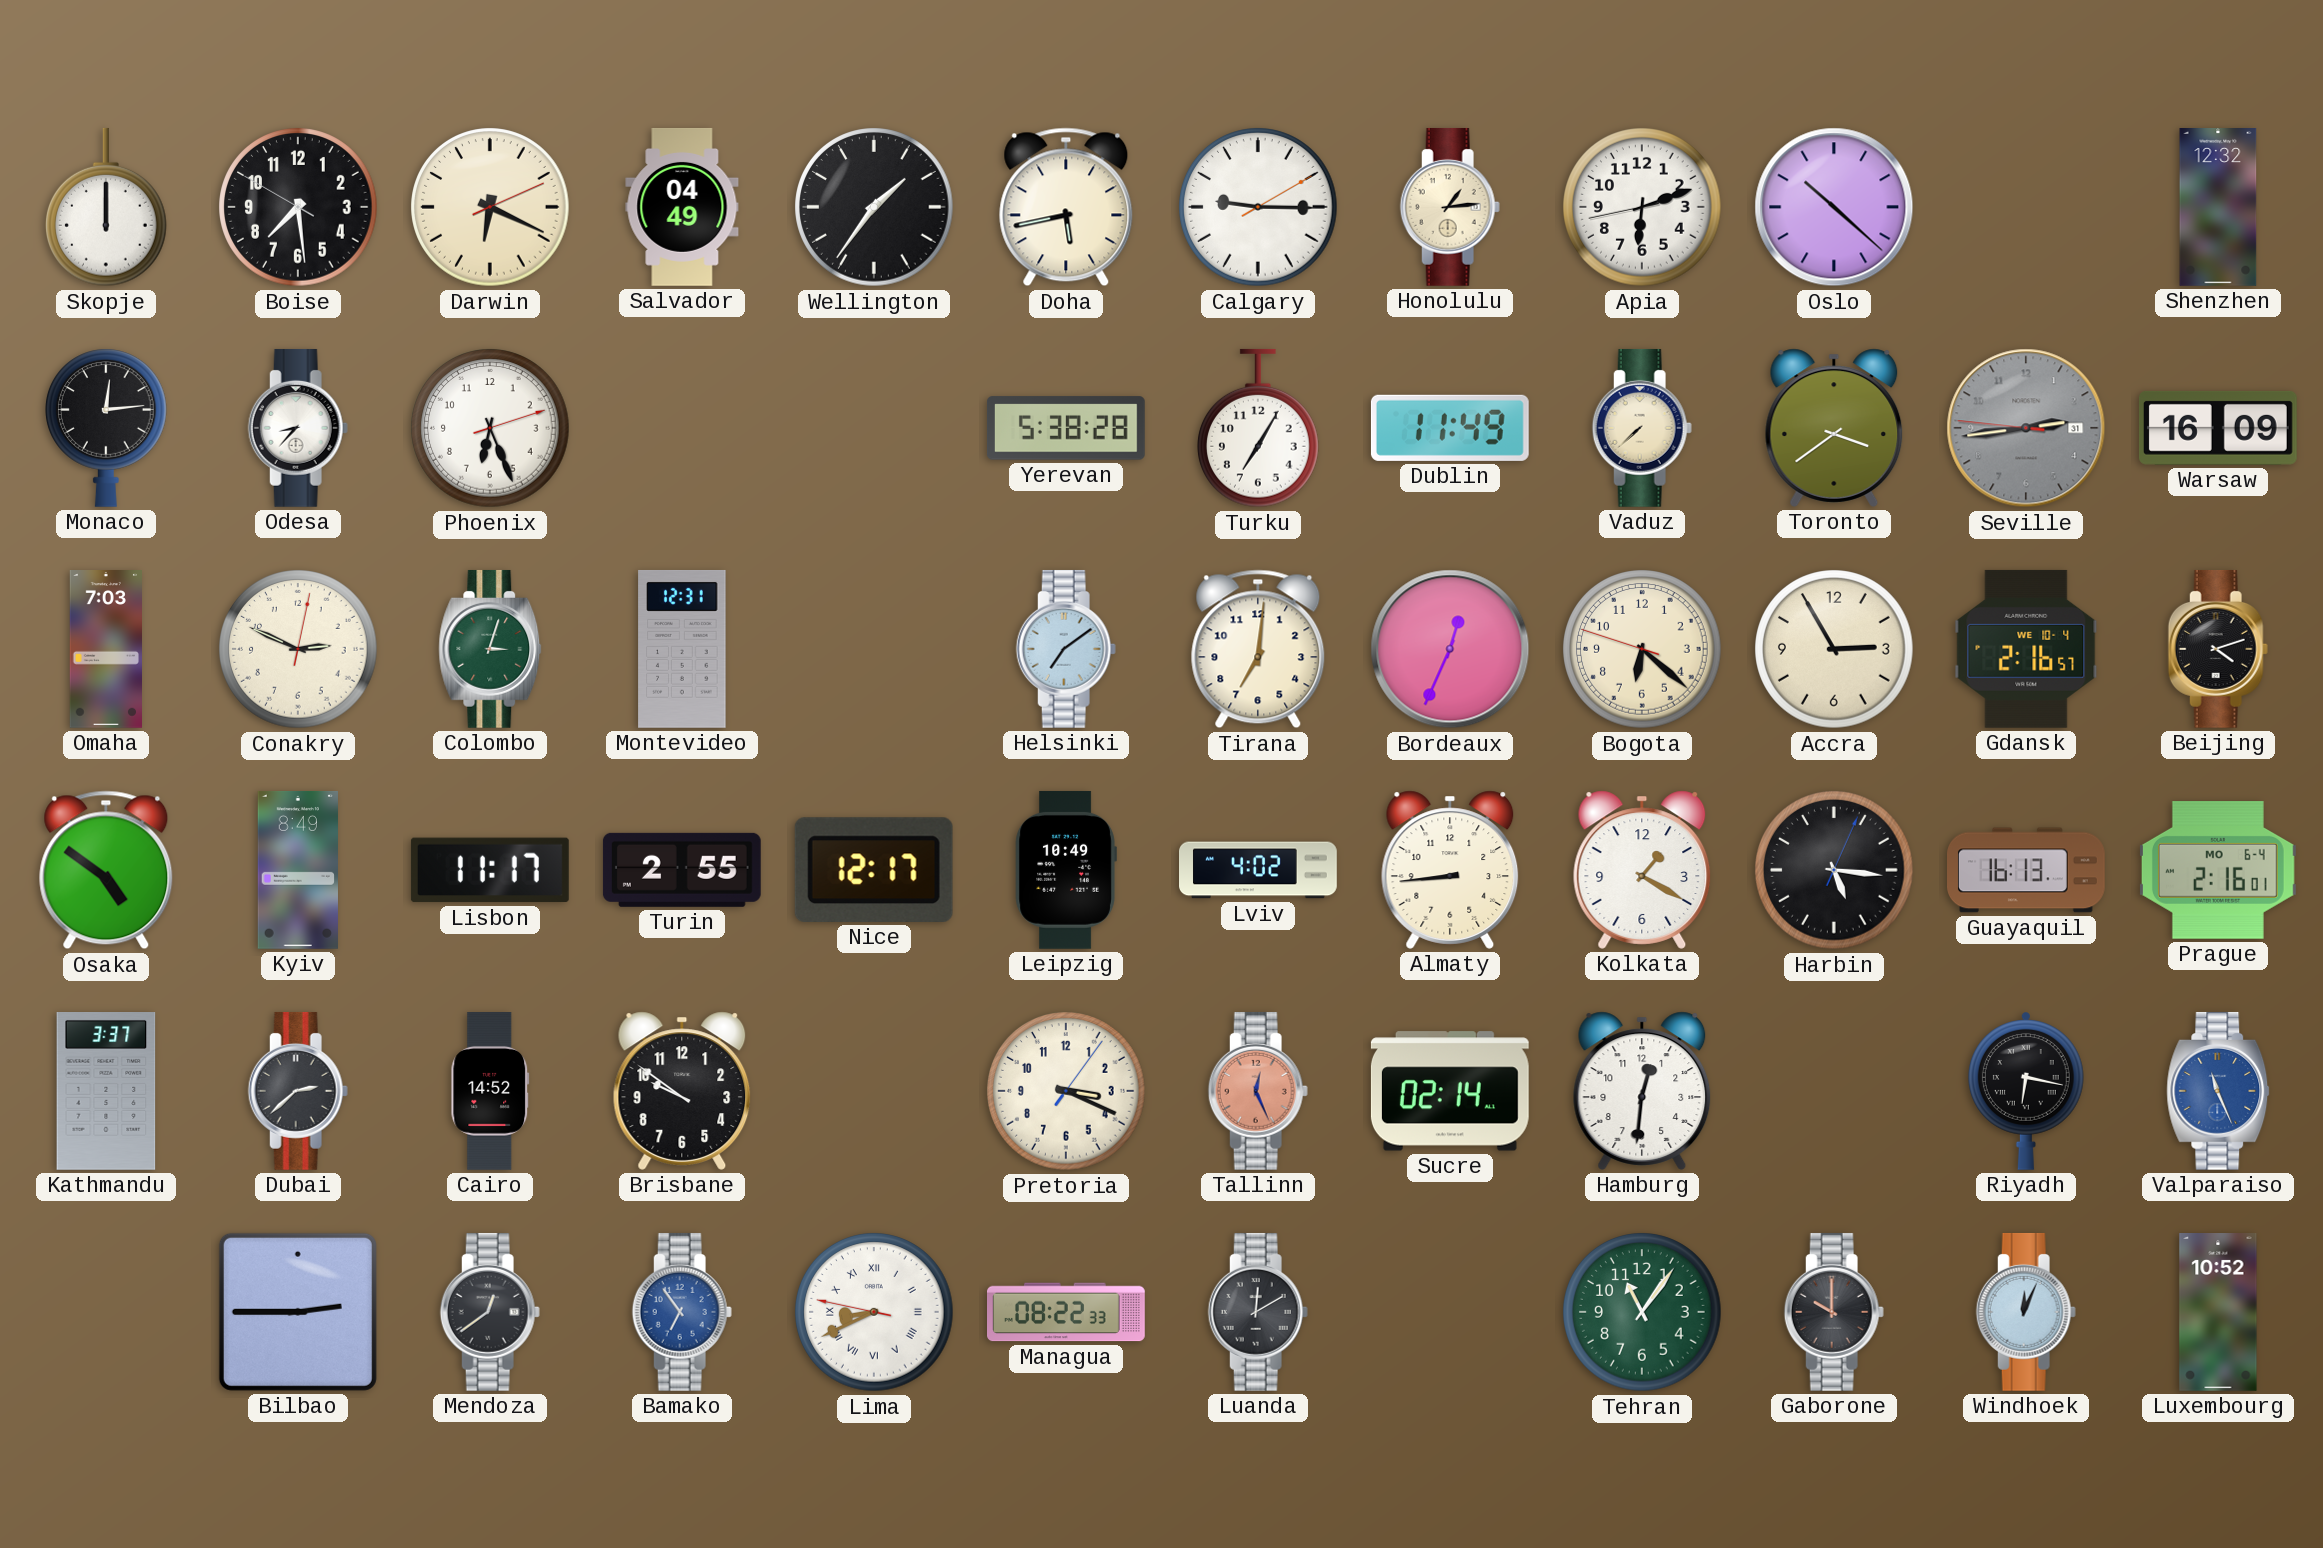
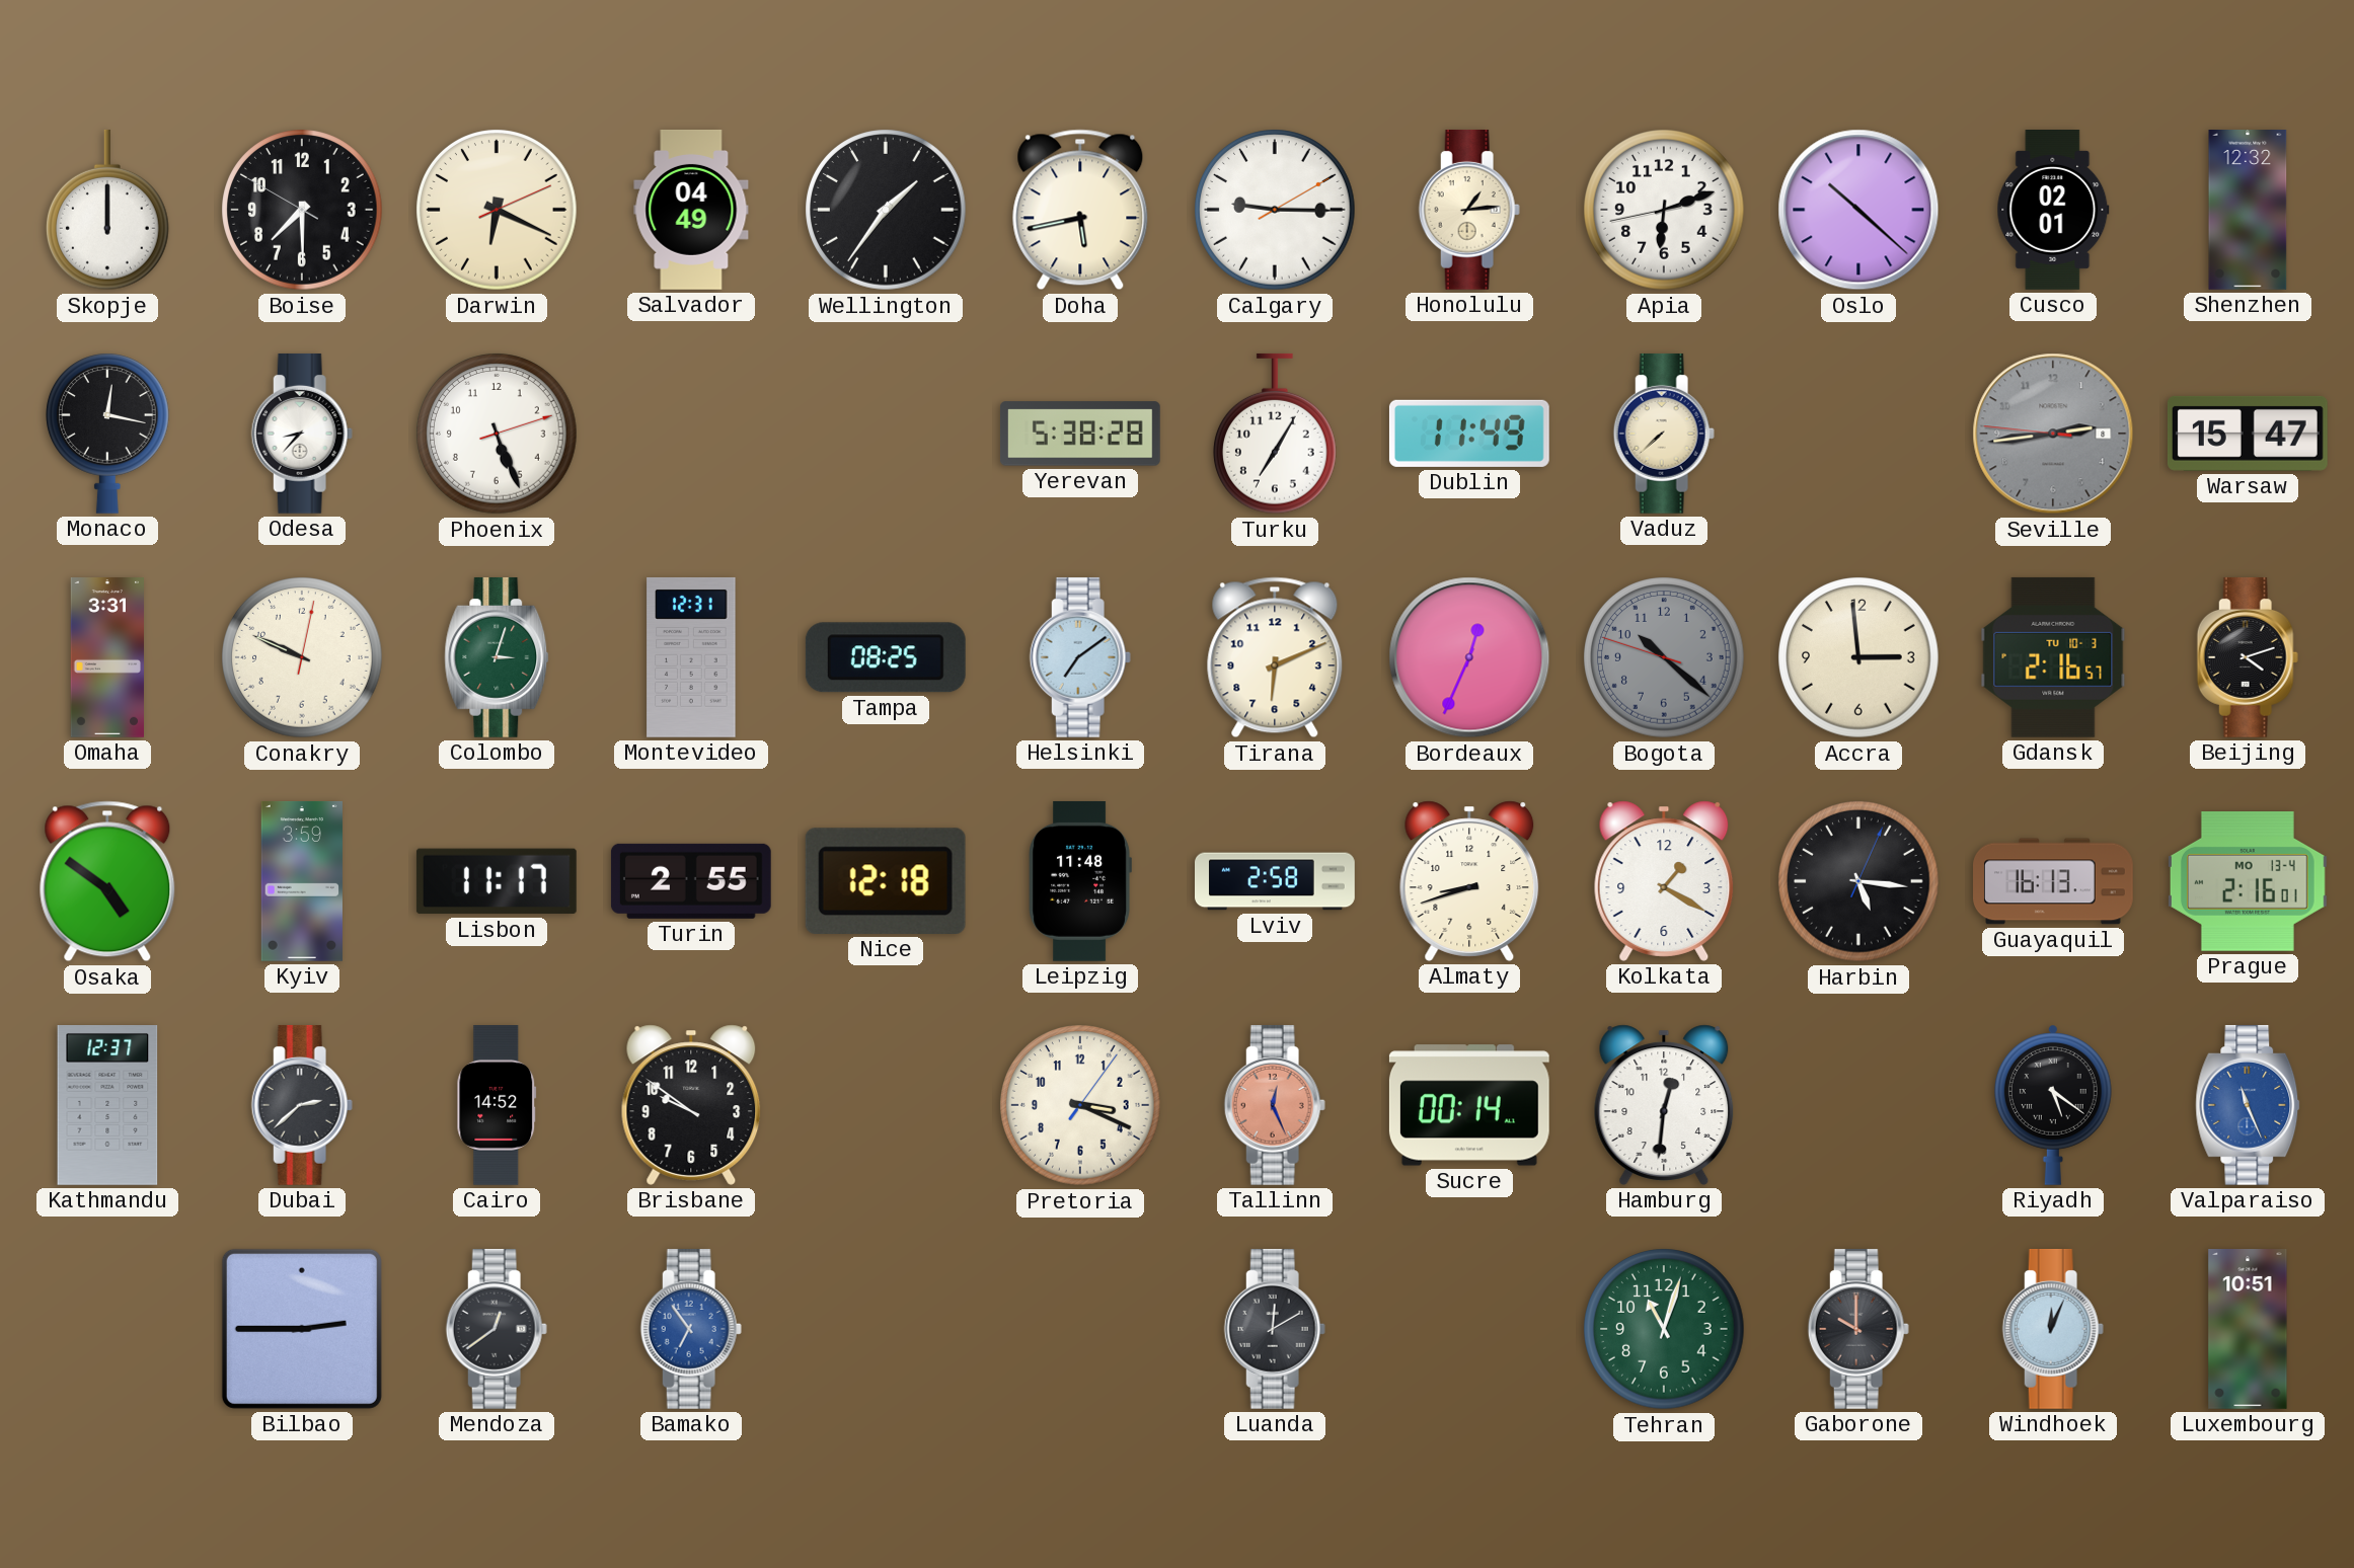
Boise: 7:28 -> 7:29
Cusco: none -> 02:01
Monaco: 12:14 -> 12:17
Phoenix: 6:26 -> 5:26
Toronto: 3:39 -> none
Seville date: 31 -> 8
Warsaw: 16:09 -> 15:47
Omaha: 7:03 -> 3:31
Conakry: 2:49 -> 9:49
Tampa: none -> 08:25
Tirana: 7:01 -> 6:11
Bogota: 6:21 -> 10:21
Bogota dial: cream -> grey
Accra: 2:55 -> 2:59
Gdansk date: WE 10-4 -> TU 10-3
Kyiv: 8:49 -> 3:59
Nice: 12:17 -> 12:18
Leipzig: 10:49 -> 11:48
Lviv: 4:02 -> 2:58
Almaty: 8:44 -> 8:42
Prague date: MO 6-4 -> MO 13-4
Kathmandu: 3:37 -> 12:37
Sucre: 02:14 -> 00:14
Riyadh: 6:17 -> 5:21
Lima: 8:40 -> none
Managua: 08:22 -> none
Tehran: 11:06 -> 11:03
Luxembourg: 10:52 -> 10:51
